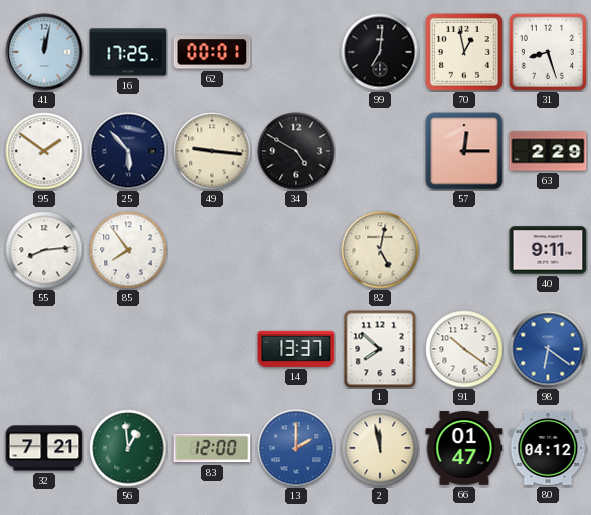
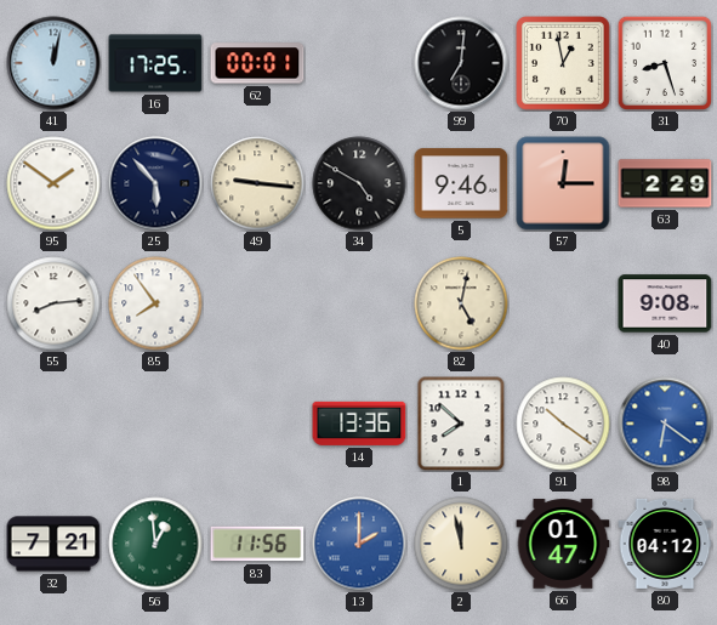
5: none -> 9:46
40: 9:11 -> 9:08
14: 13:37 -> 13:36
83: 12:00 -> 11:56
